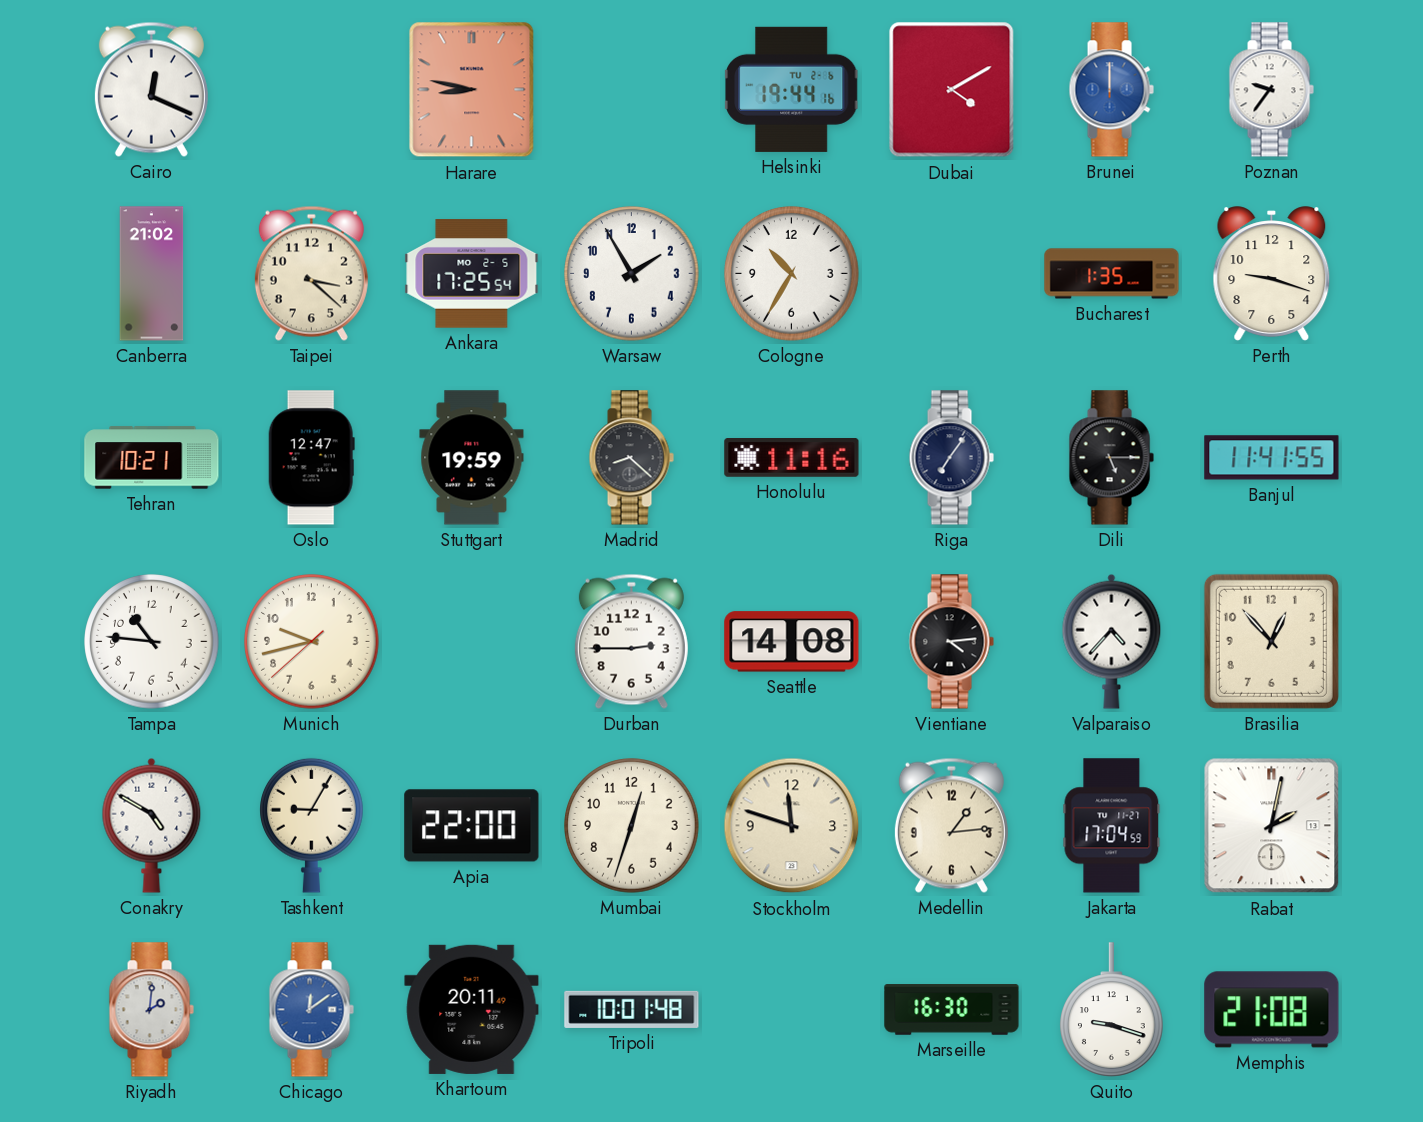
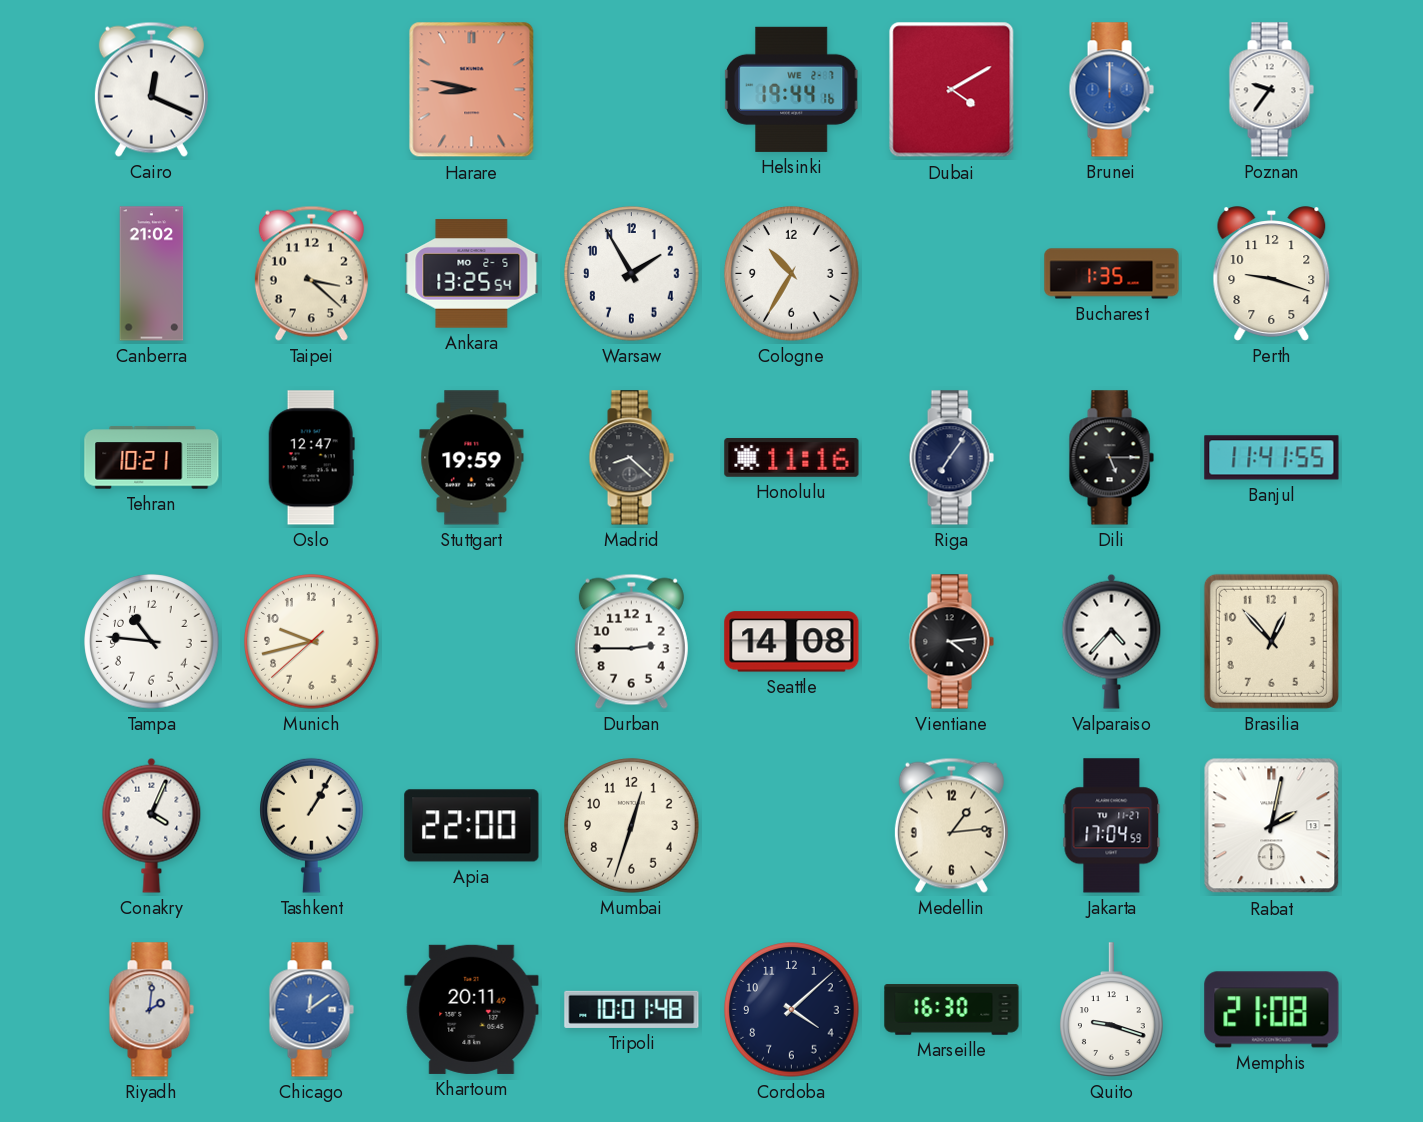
Helsinki date: TU 2-6 -> WE 2-7
Ankara: 17:25 -> 13:25
Conakry: 4:50 -> 4:04
Tashkent: 9:05 -> 1:05
Stockholm: 11:48 -> none
Cordoba: none -> 4:08
